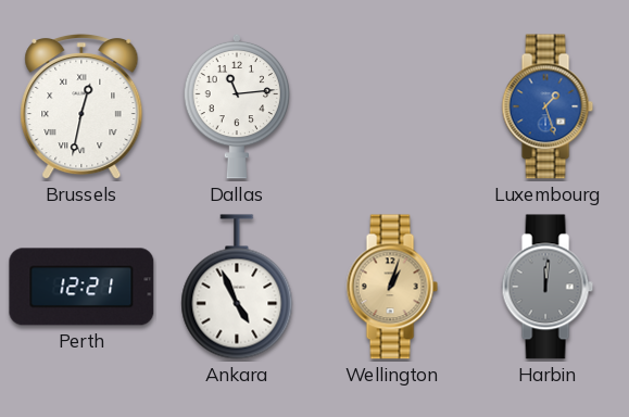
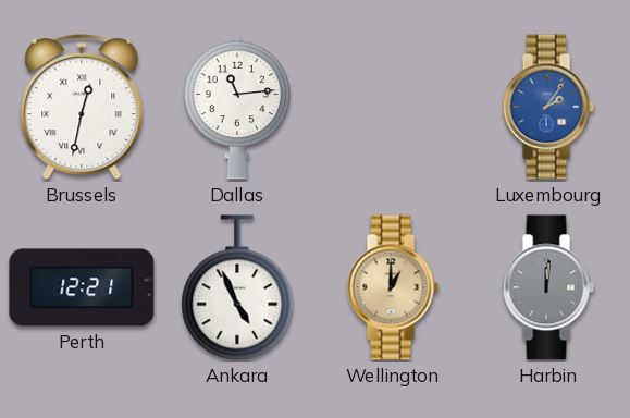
Luxembourg: 1:27 -> 2:06
Wellington: 1:03 -> 1:00
